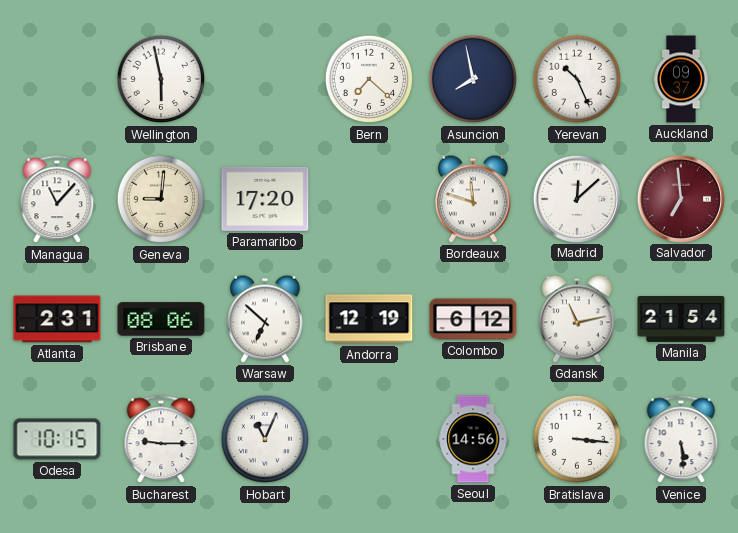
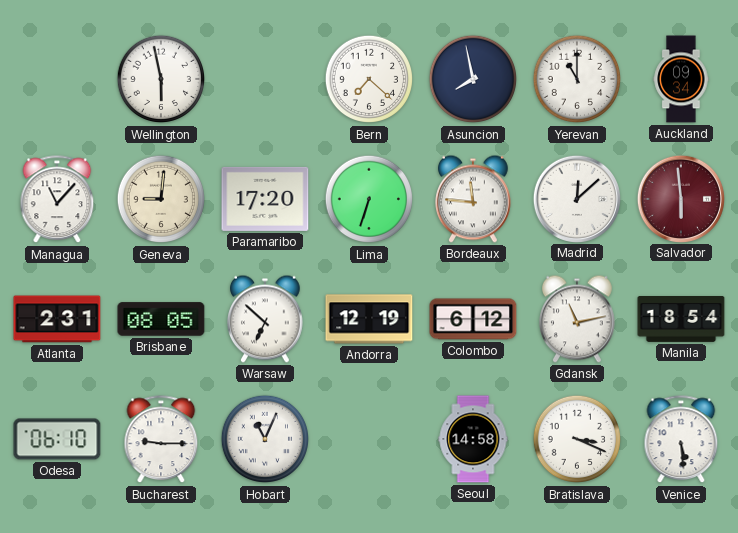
Yerevan: 10:26 -> 11:00
Auckland: 09:37 -> 09:34
Lima: none -> 6:33
Bordeaux: 11:48 -> 11:46
Salvador: 6:59 -> 5:59
Brisbane: 08:06 -> 08:05
Manila: 21:54 -> 18:54
Odesa: 10:15 -> 06:10
Seoul: 14:56 -> 14:58
Bratislava: 3:16 -> 3:19
